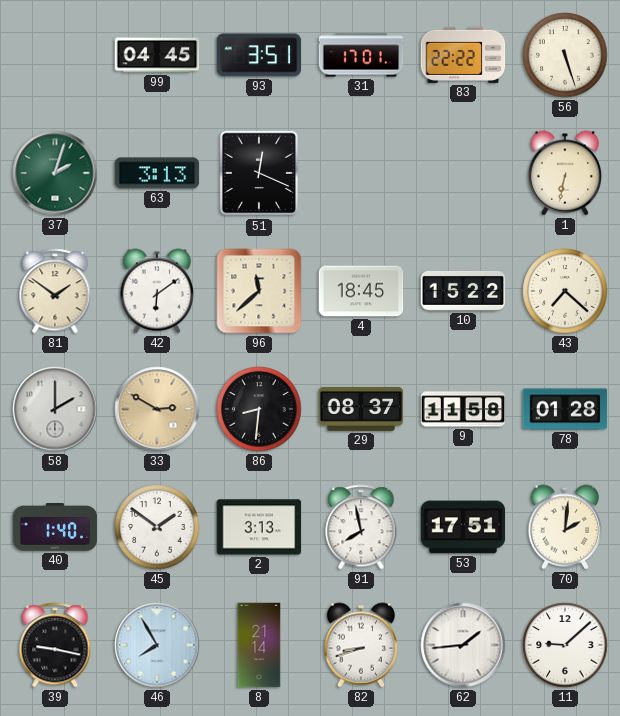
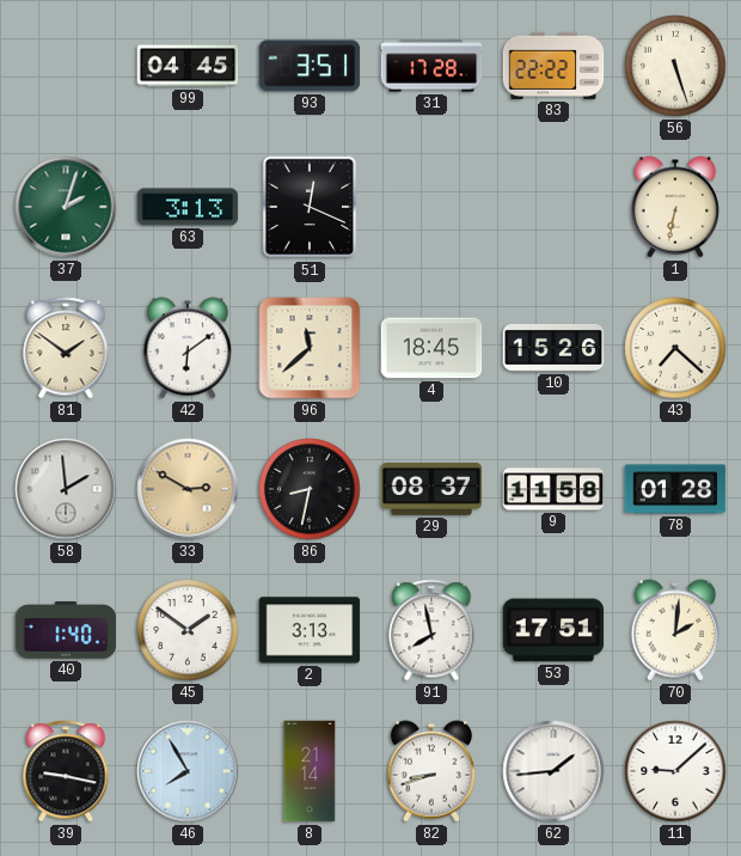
31: 17:01 -> 17:28
10: 15:22 -> 15:26
58: 2:00 -> 1:59
86: 8:31 -> 8:32
